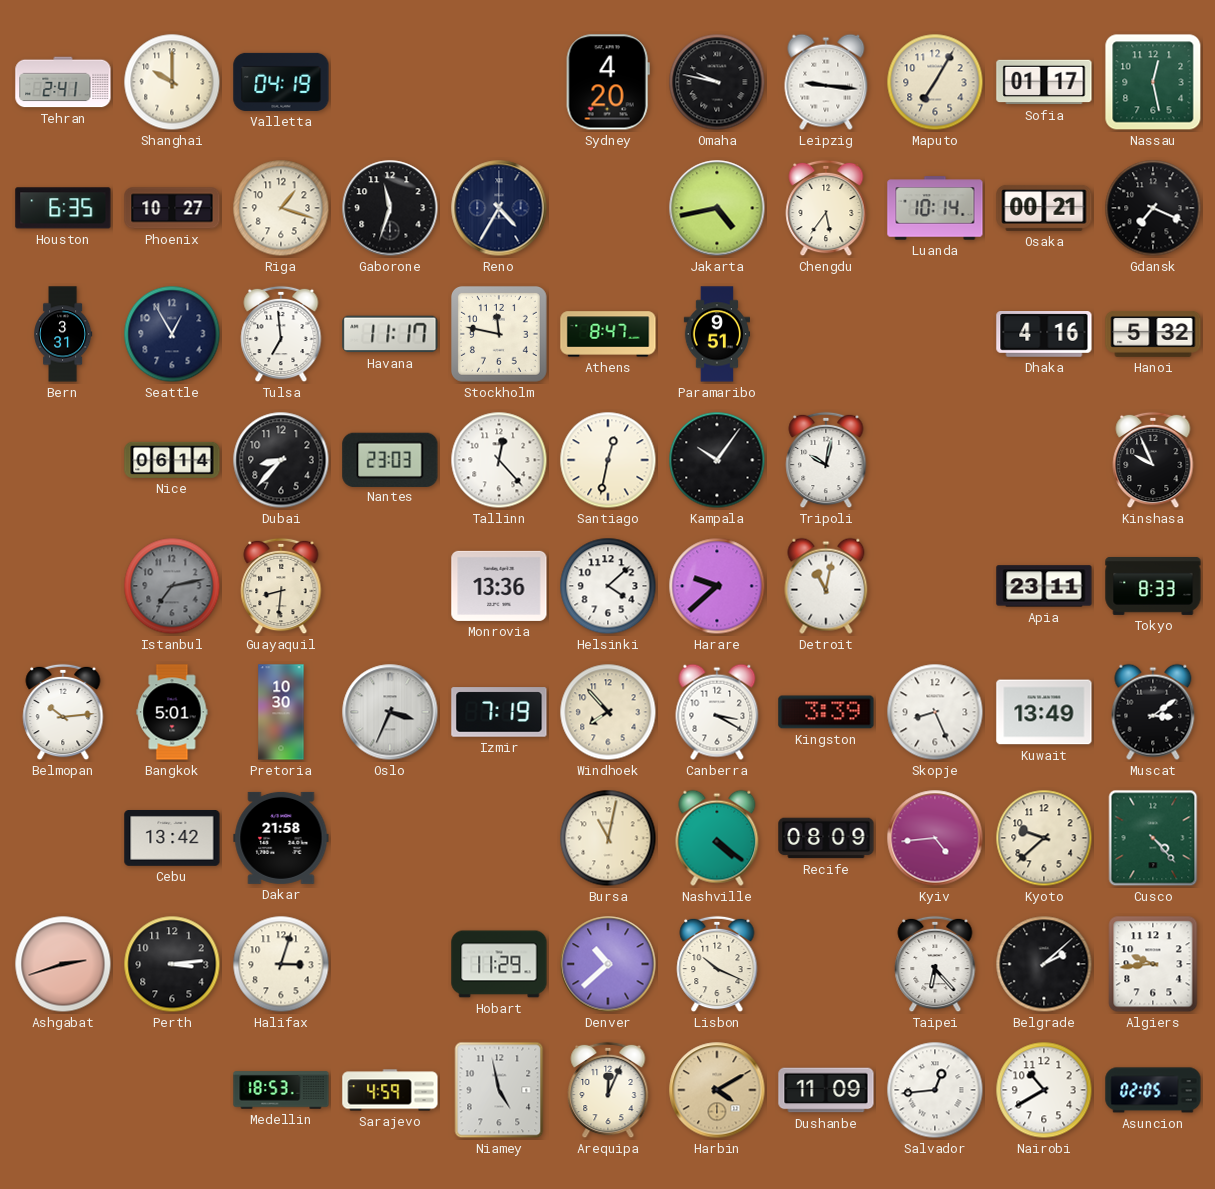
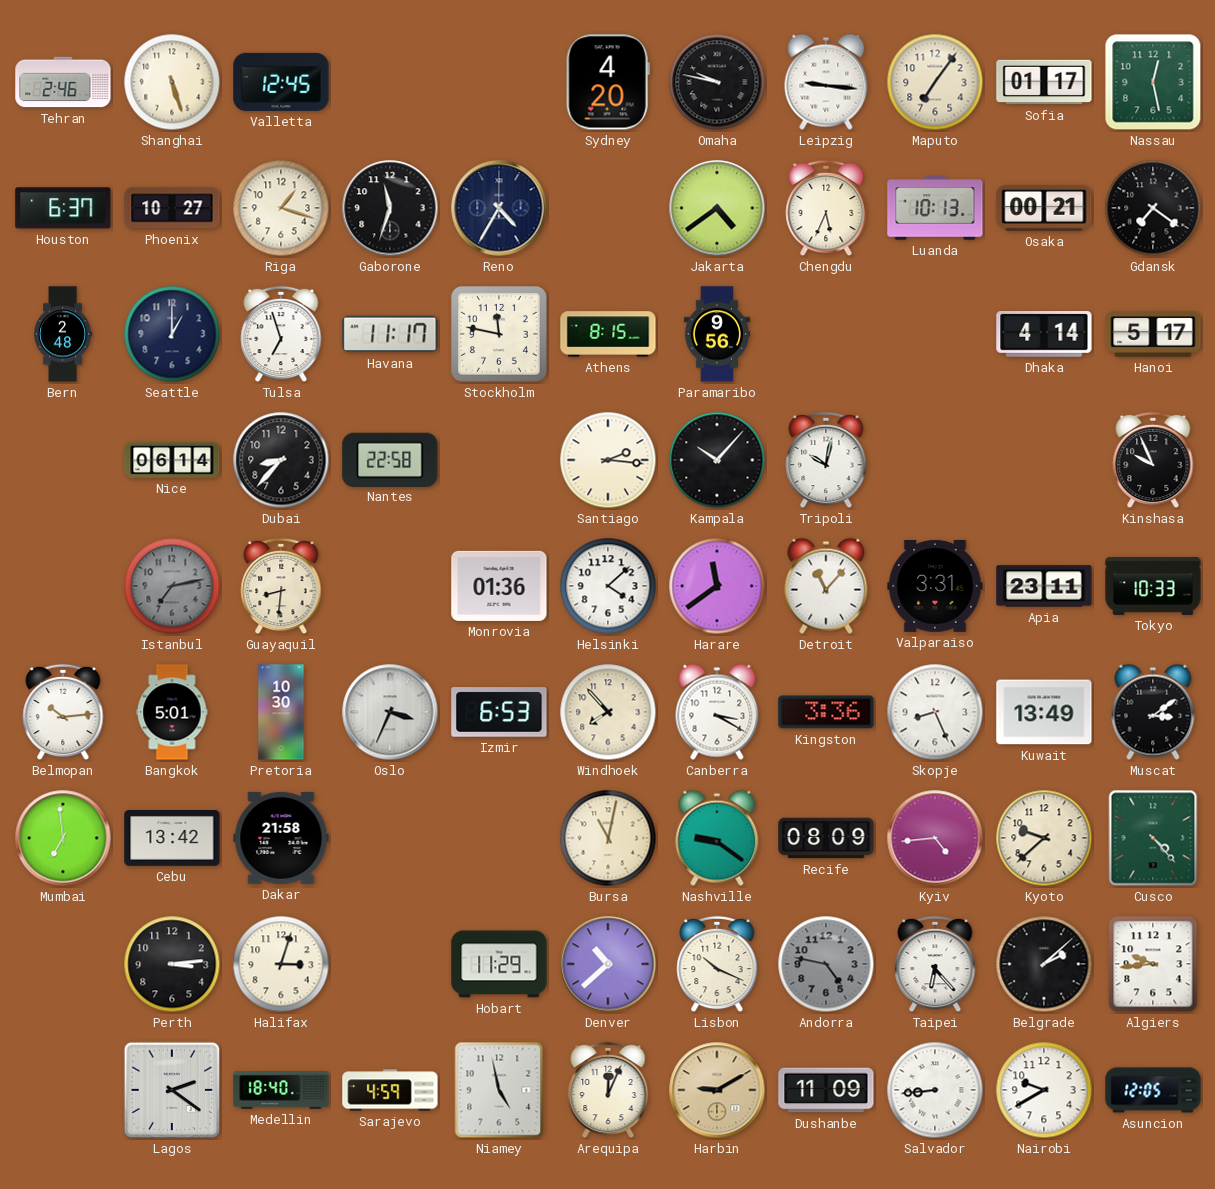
Tehran: 2:41 -> 2:46
Shanghai: 10:00 -> 5:27
Valletta: 04:19 -> 12:45
Maputo: 7:05 -> 7:06
Houston: 6:35 -> 6:37
Jakarta: 4:43 -> 4:39
Chengdu: 5:36 -> 5:34
Luanda: 10:14 -> 10:13
Gdansk: 7:19 -> 7:21
Bern: 3:31 -> 2:48
Seattle: 12:55 -> 1:00
Tulsa: 6:59 -> 6:57
Athens: 8:47 -> 8:15
Paramaribo: 9:51 -> 9:56
Dhaka: 4:16 -> 4:14
Hanoi: 5:32 -> 5:17
Nantes: 23:03 -> 22:58
Tallinn: 12:23 -> none
Santiago: 12:32 -> 2:16
Kampala: 10:06 -> 10:07
Monrovia: 13:36 -> 01:36
Harare: 9:38 -> 11:39
Detroit: 11:02 -> 11:07
Valparaiso: none -> 3:31
Tokyo: 8:33 -> 10:33
Izmir: 7:19 -> 6:53
Kingston: 3:39 -> 3:36
Mumbai: none -> 6:59
Nashville: 4:21 -> 9:21
Ashgabat: 2:42 -> none
Andorra: none -> 4:47
Lagos: none -> 2:21
Medellin: 18:53 -> 18:40
Harbin: 4:10 -> 9:10
Salvador: 12:44 -> 8:44
Nairobi: 10:40 -> 9:40
Asuncion: 02:05 -> 12:05
